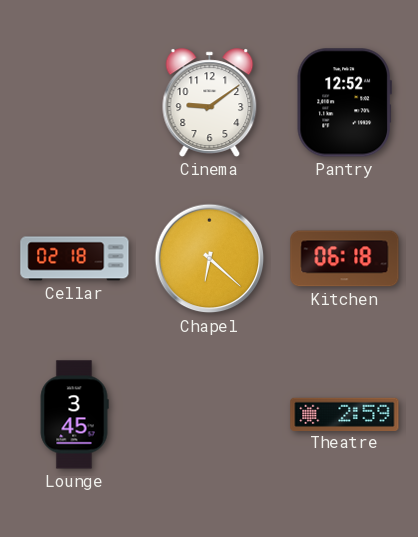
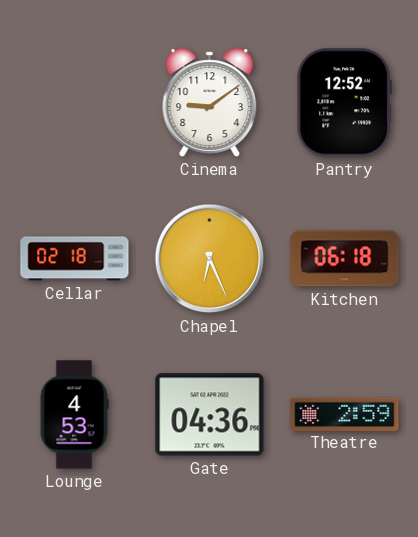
Chapel: 6:22 -> 6:26
Lounge: 3:45 -> 4:53
Gate: none -> 04:36
